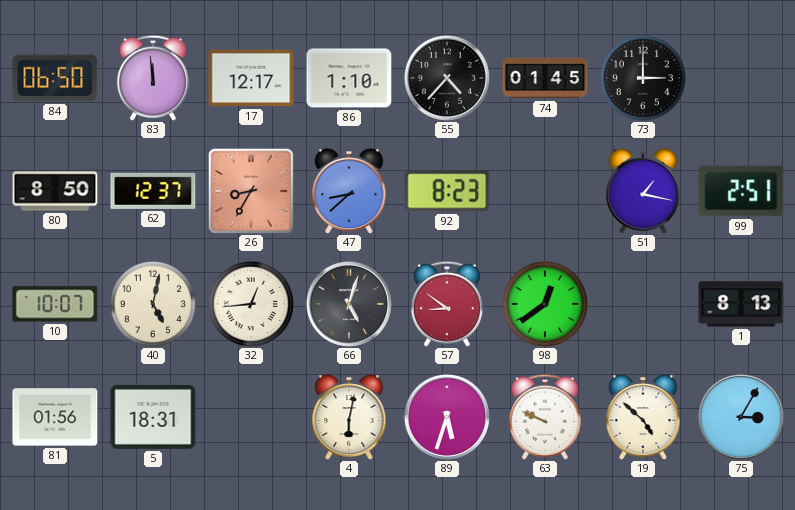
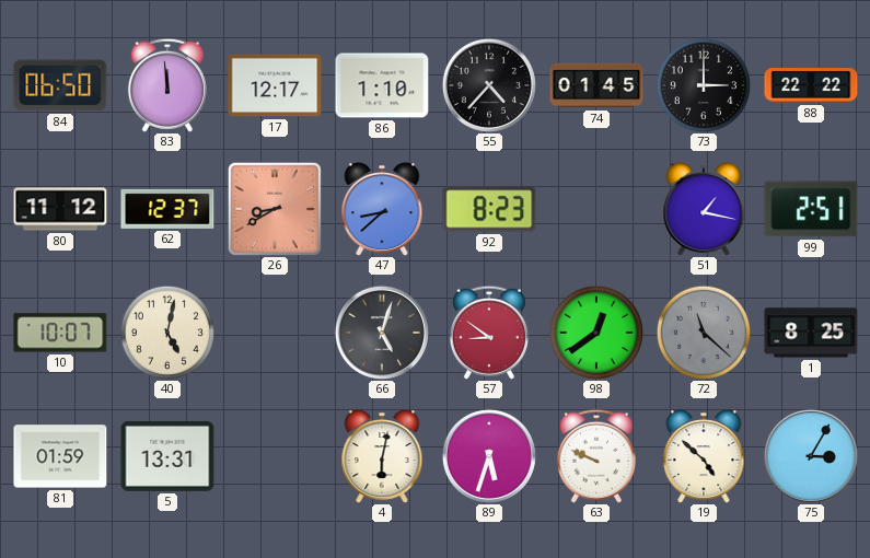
88: none -> 22:22
80: 8:50 -> 11:12
26: 8:35 -> 8:40
32: 12:44 -> none
72: none -> 11:22
1: 8:13 -> 8:25
81: 01:56 -> 01:59
5: 18:31 -> 13:31
